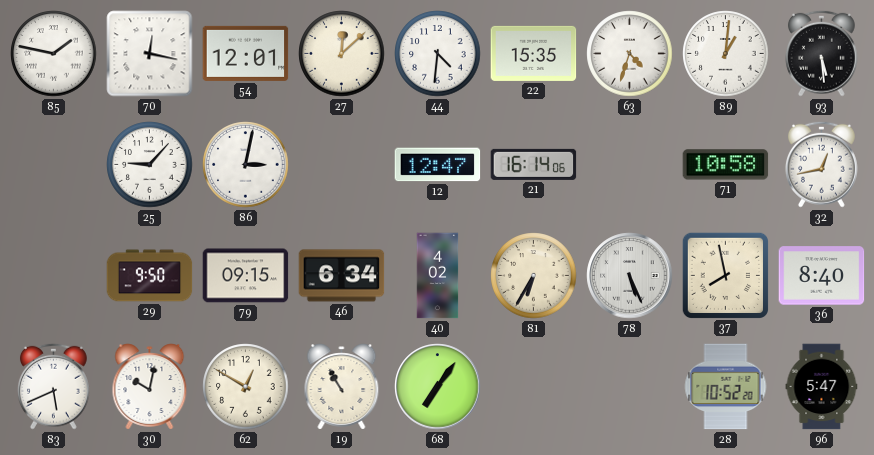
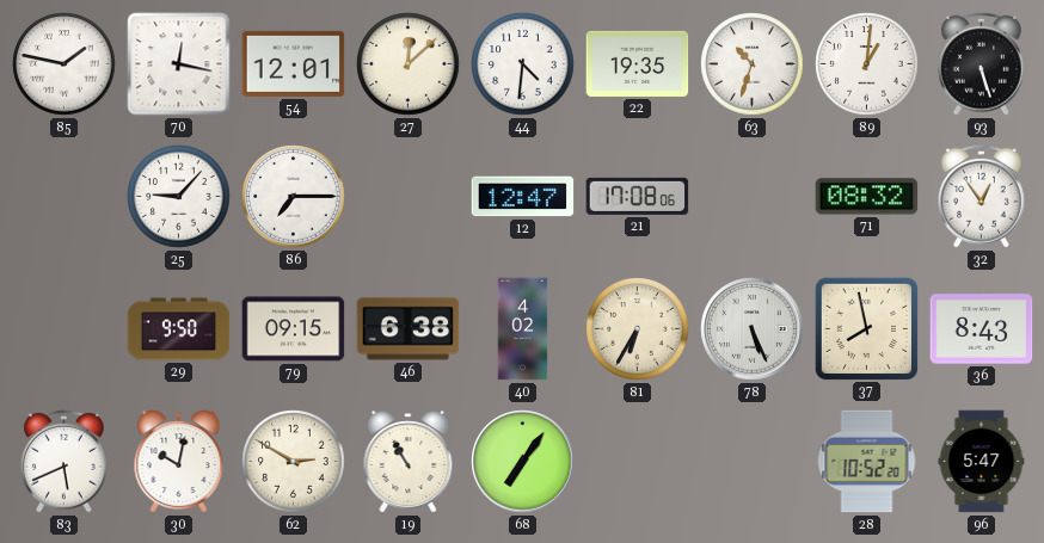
22: 15:35 -> 19:35
63: 4:33 -> 10:33
93: 5:29 -> 5:27
86: 3:02 -> 7:15
21: 16:14 -> 17:08
71: 10:58 -> 08:32
32: 12:43 -> 12:54
46: 6:34 -> 6:38
36: 8:40 -> 8:43
62: 12:50 -> 2:50
